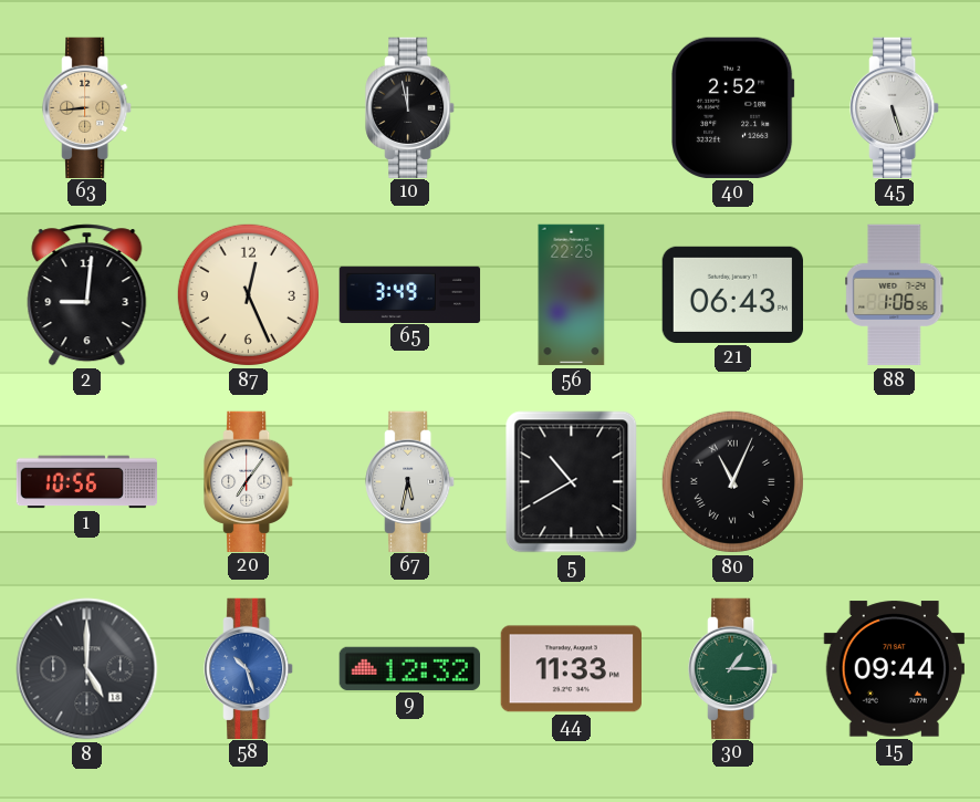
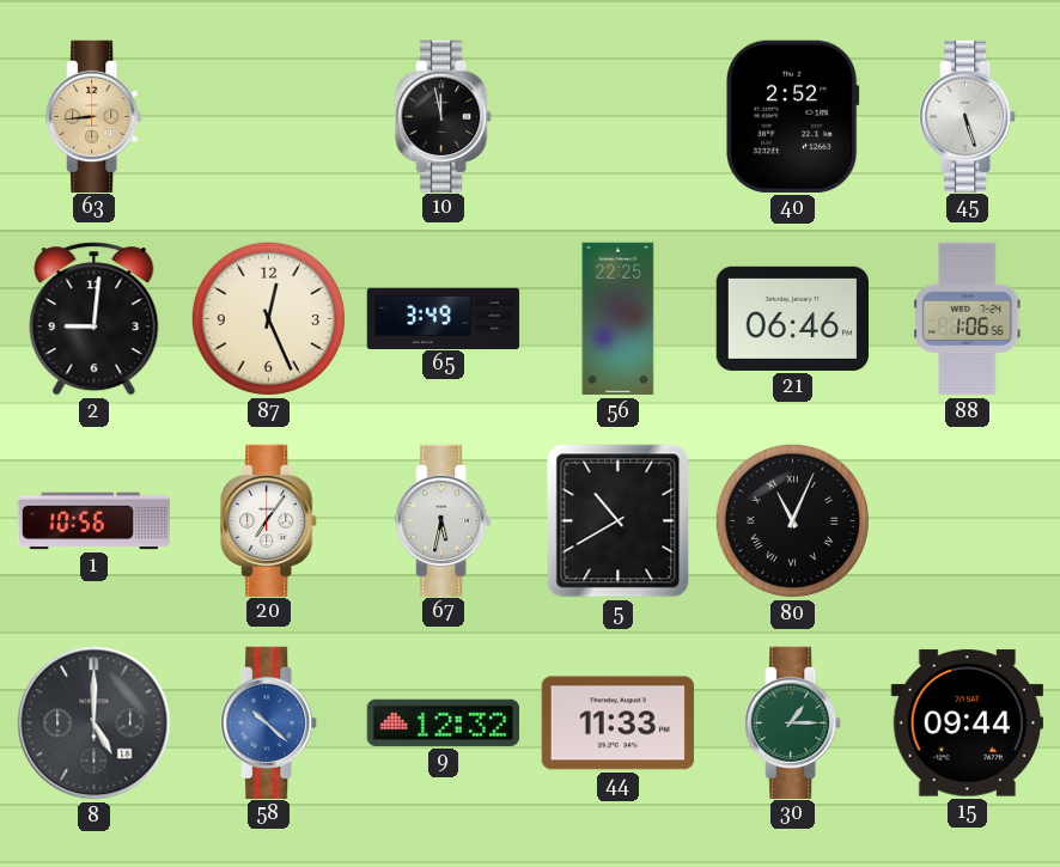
21: 06:43 -> 06:46
58: 10:27 -> 10:22
